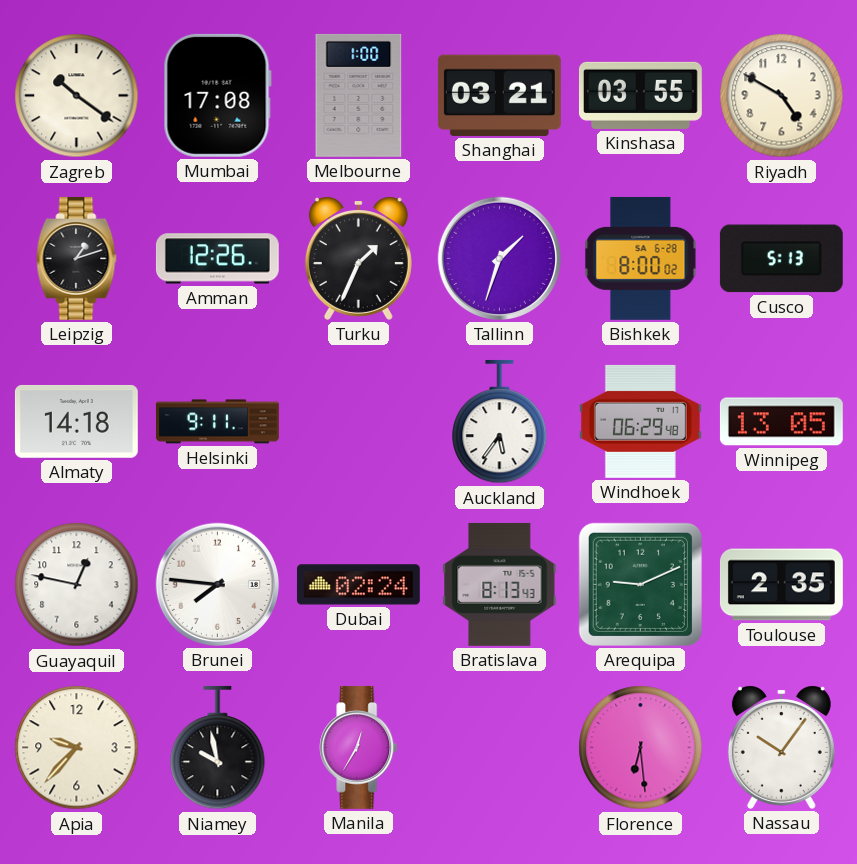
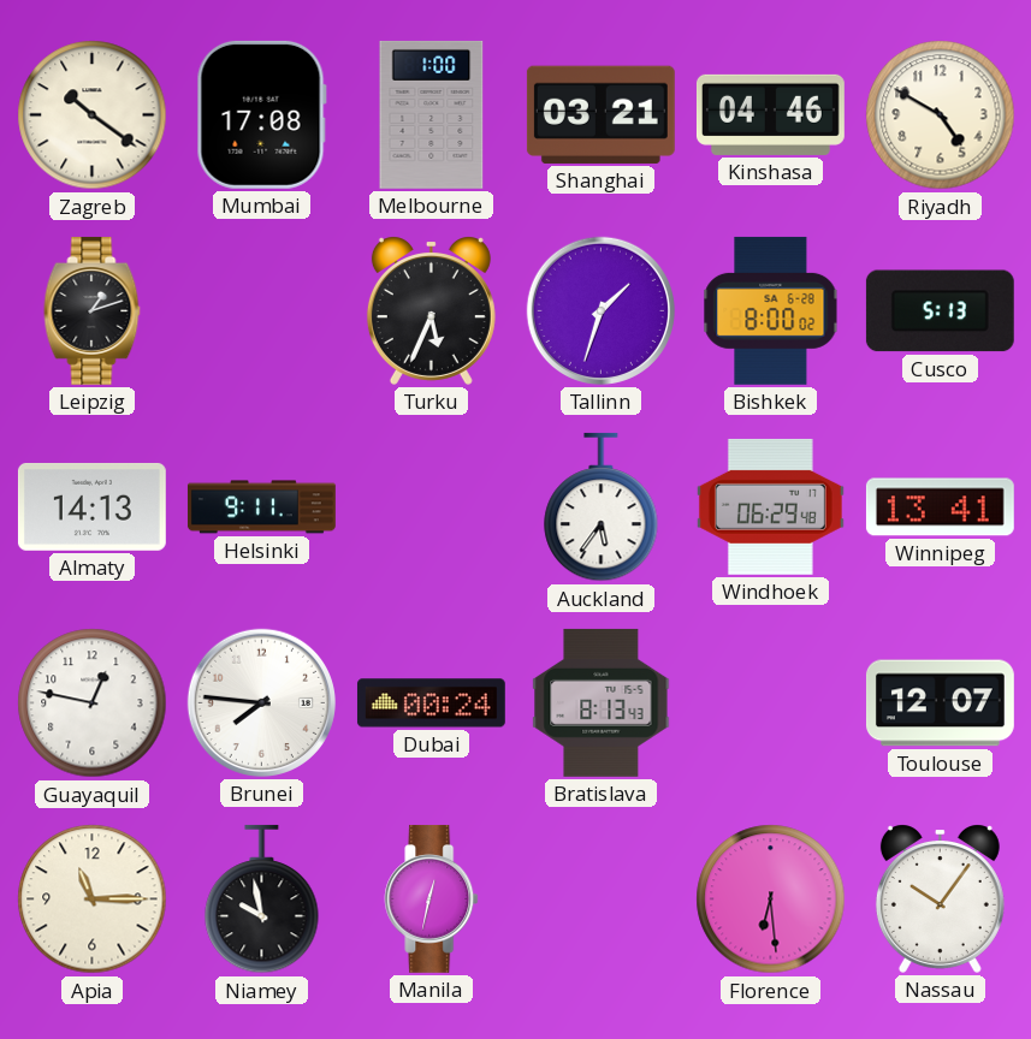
Kinshasa: 03:55 -> 04:46
Amman: 12:26 -> none
Turku: 1:34 -> 5:34
Almaty: 14:18 -> 14:13
Winnipeg: 13:05 -> 13:41
Dubai: 02:24 -> 00:24
Arequipa: 9:11 -> none
Toulouse: 2:35 -> 12:07
Apia: 9:37 -> 11:15
Manila: 12:35 -> 12:32
